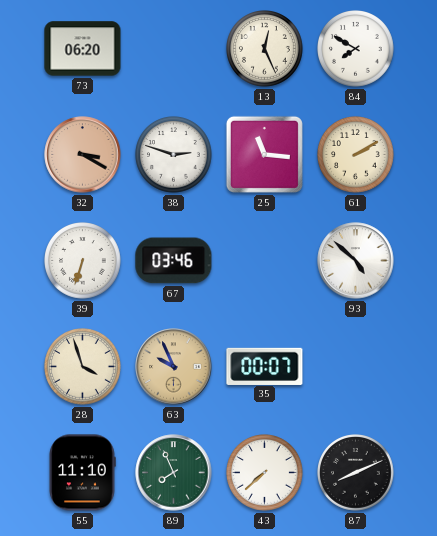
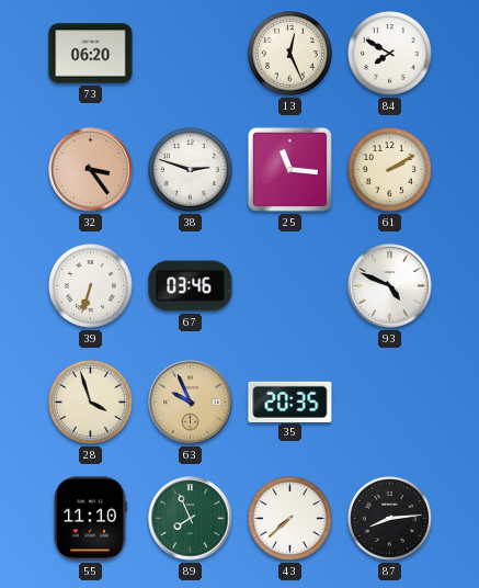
32: 3:20 -> 3:24
93: 4:52 -> 4:49
35: 00:07 -> 20:35
87: 8:11 -> 8:14
